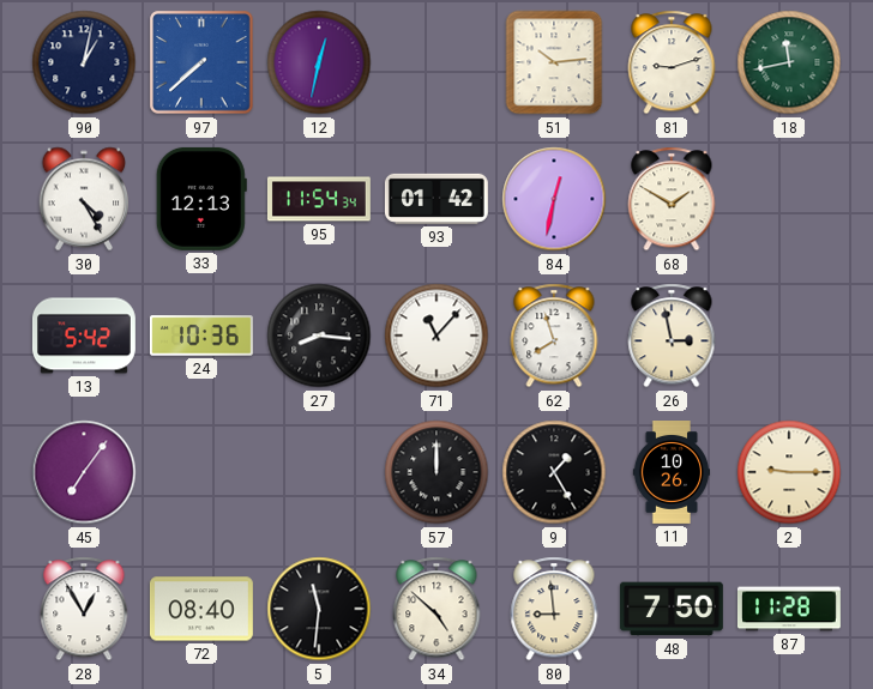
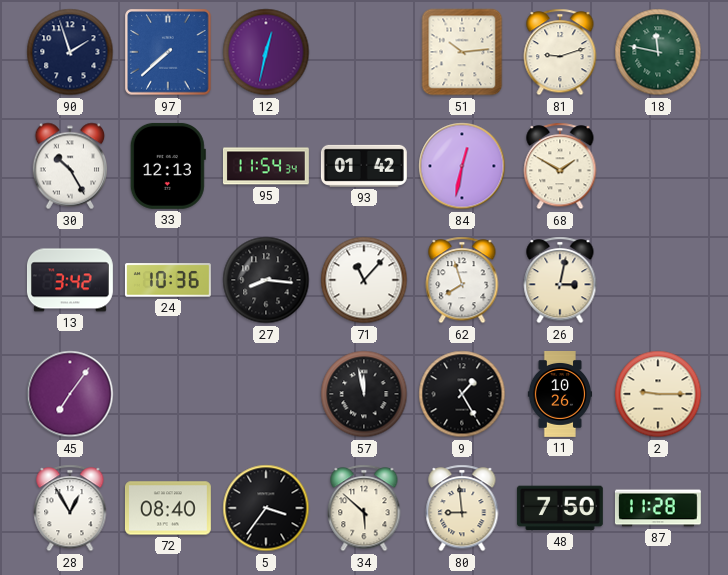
90: 1:02 -> 1:57
18: 11:43 -> 11:47
30: 4:25 -> 10:25
13: 5:42 -> 3:42
26: 2:58 -> 3:02
57: 12:00 -> 11:58
5: 11:31 -> 3:36
34: 4:52 -> 5:52
